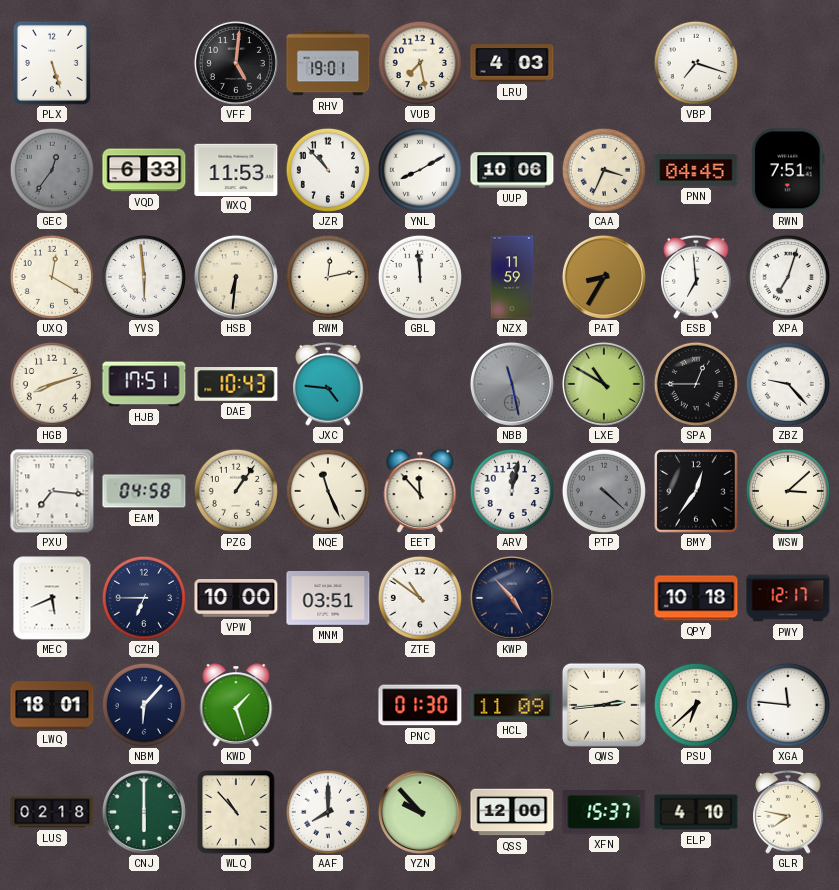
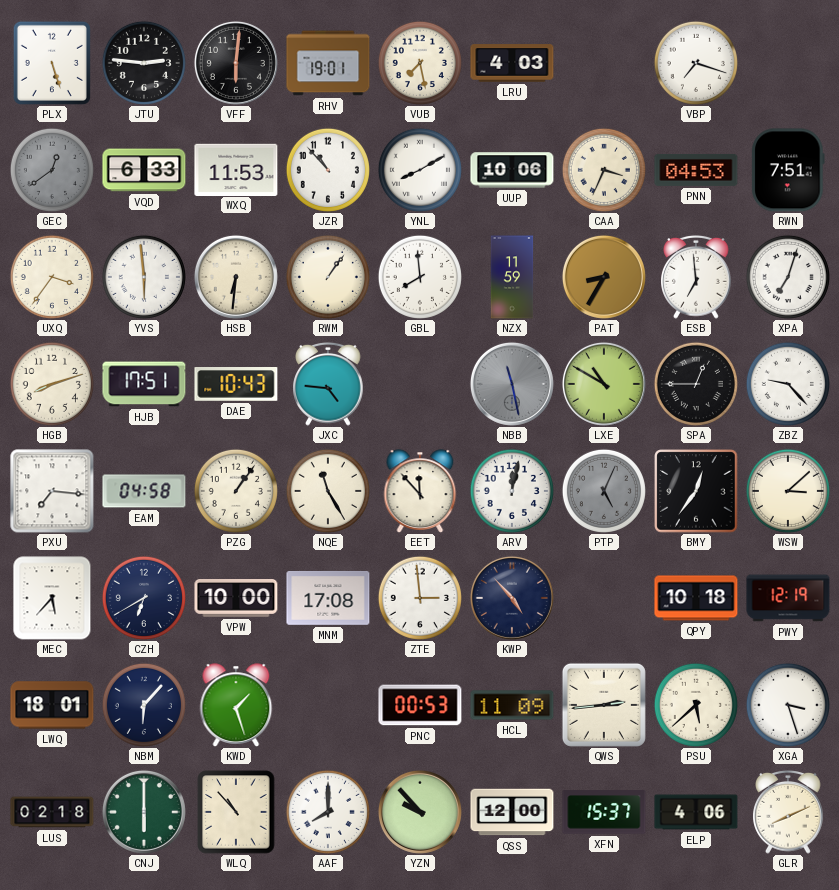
JTU: none -> 2:46
VFF: 5:01 -> 6:01
GEC: 12:36 -> 12:39
PNN: 04:45 -> 04:53
UXQ: 12:20 -> 3:36
RWM: 12:13 -> 1:06
GBL: 11:59 -> 7:59
NQE: 11:26 -> 11:25
PTP: 4:22 -> 5:04
MEC: 5:41 -> 5:37
CZH: 6:45 -> 6:40
MNM: 03:51 -> 17:08
ZTE: 10:51 -> 2:59
PWY: 12:17 -> 12:19
PNC: 01:30 -> 00:53
PSU: 6:38 -> 5:38
XGA: 11:46 -> 3:27
ELP: 4:10 -> 4:06
GLR: 7:47 -> 8:11
